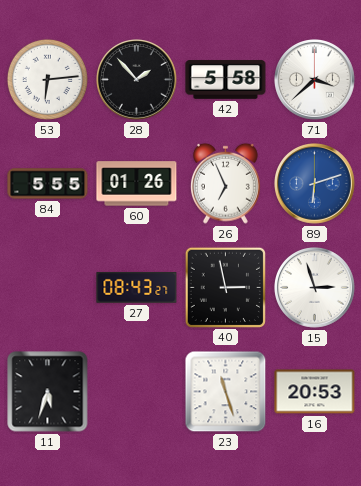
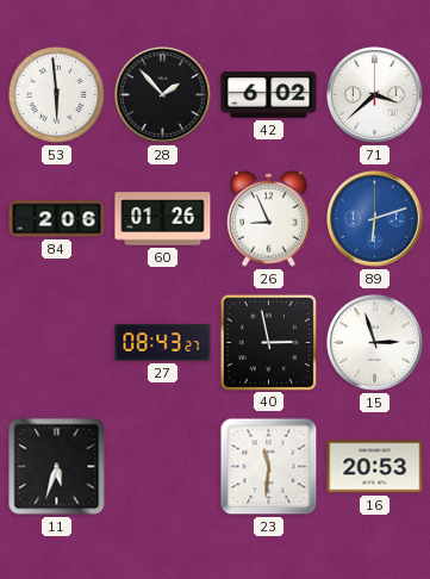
53: 6:14 -> 5:59
42: 5:58 -> 6:02
84: 5:55 -> 2:06
26: 6:56 -> 8:56
23: 11:27 -> 11:31
